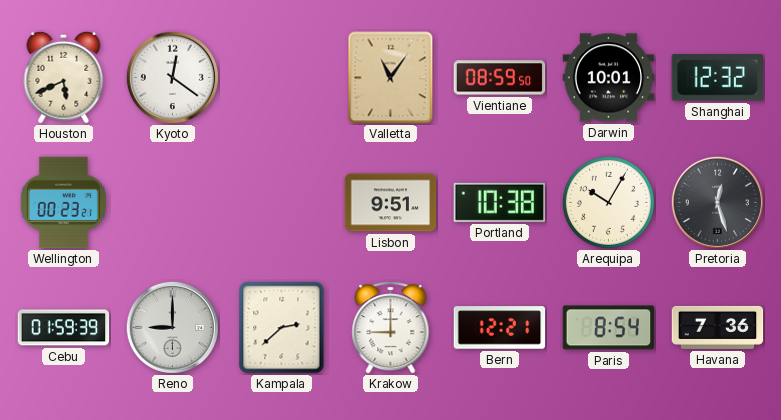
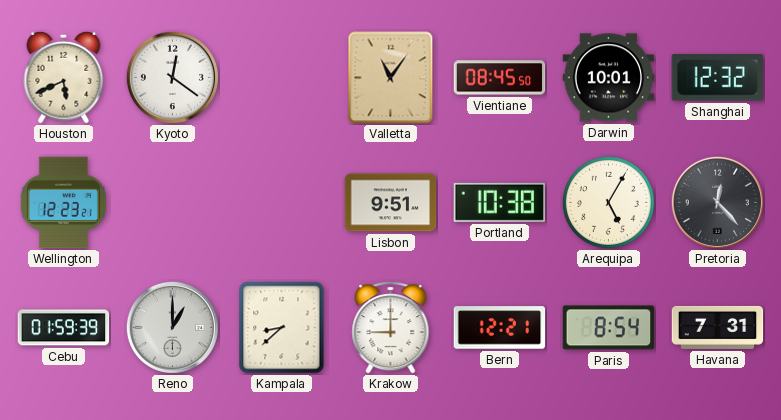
Vientiane: 08:59 -> 08:45
Wellington: 00:23 -> 12:23
Arequipa: 10:05 -> 5:05
Pretoria: 12:27 -> 12:23
Reno: 9:00 -> 1:00
Kampala: 2:38 -> 8:38
Havana: 7:36 -> 7:31
